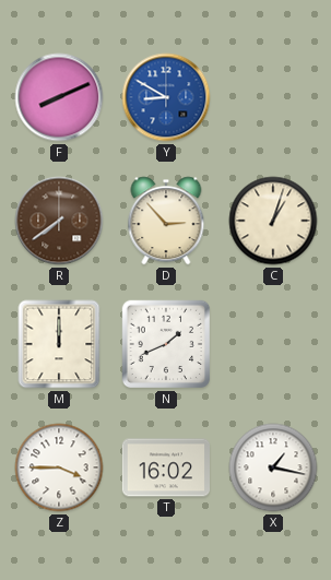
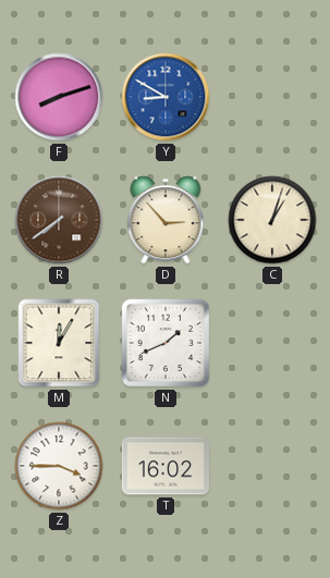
F: 8:11 -> 8:12
M: 12:00 -> 12:05
X: 1:17 -> none
